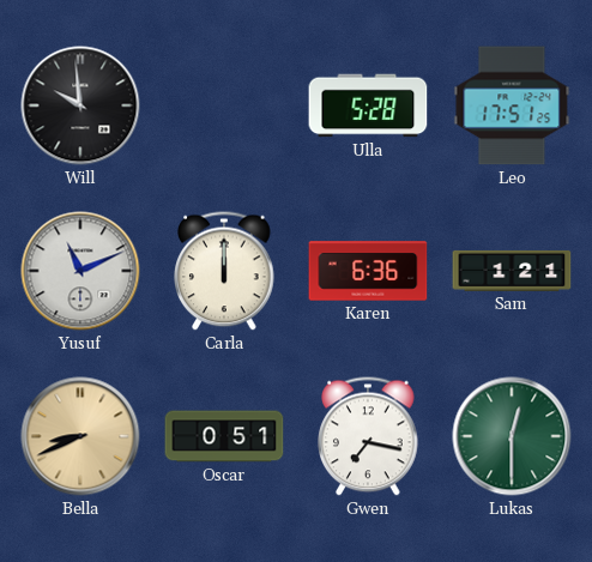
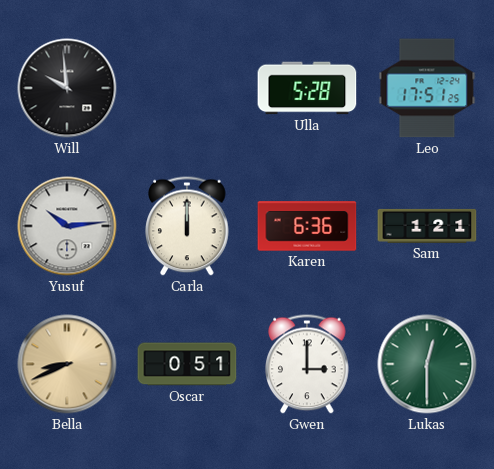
Yusuf: 11:11 -> 10:14
Gwen: 7:17 -> 3:00
